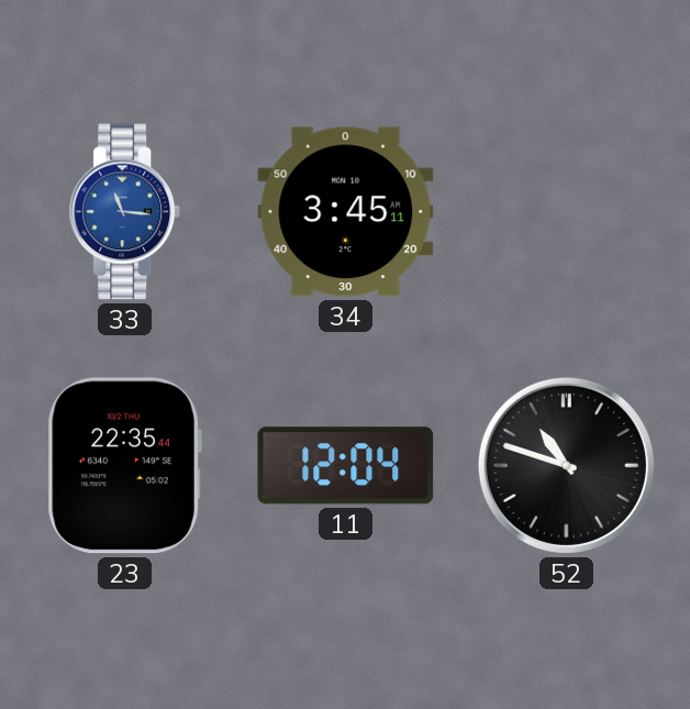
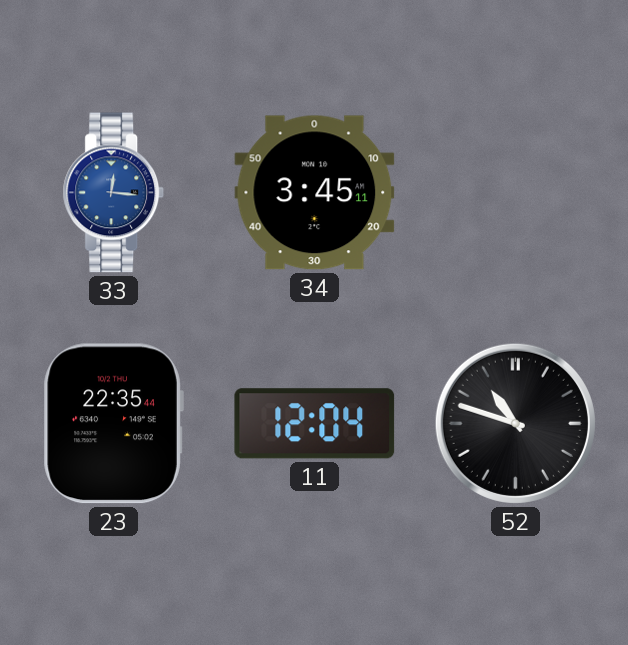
33: 11:16 -> 12:16
